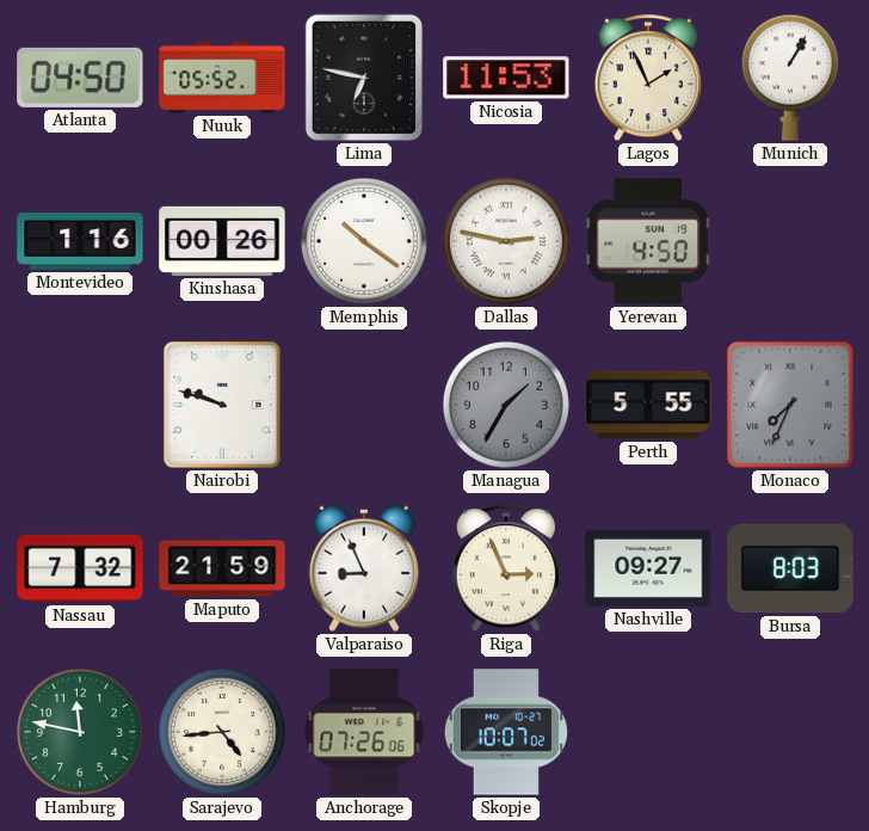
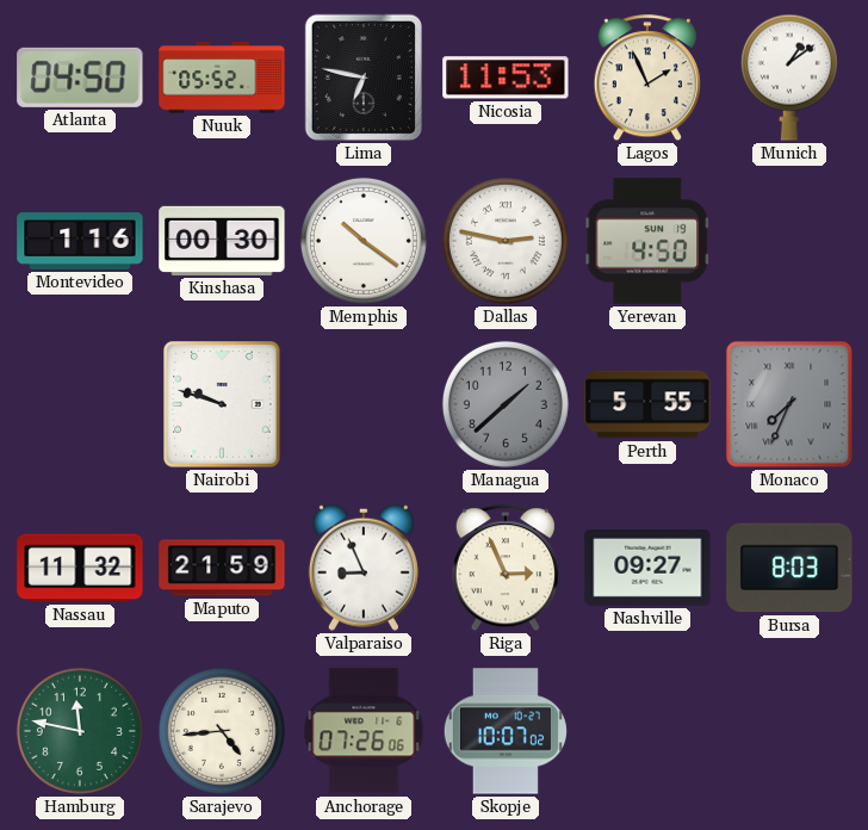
Munich: 1:05 -> 1:09
Kinshasa: 00:26 -> 00:30
Managua: 1:35 -> 1:38
Nassau: 7:32 -> 11:32
